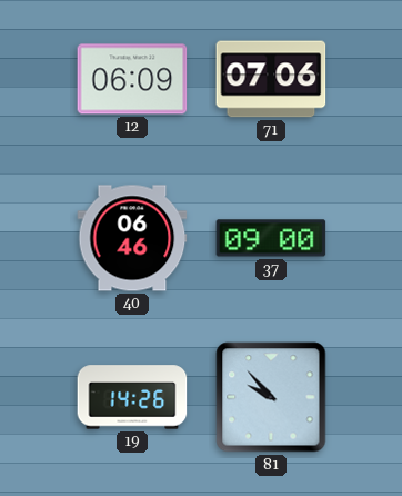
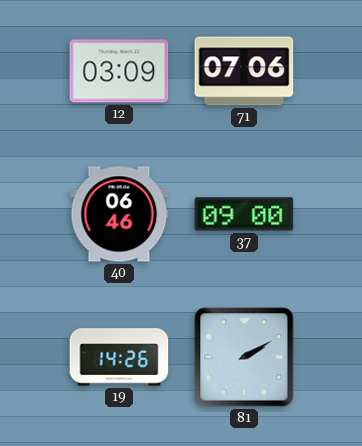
12: 06:09 -> 03:09
81: 9:53 -> 2:10
